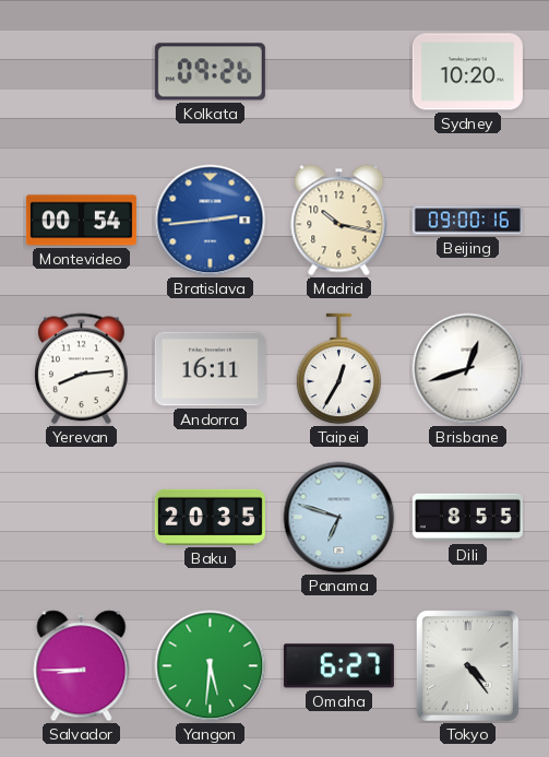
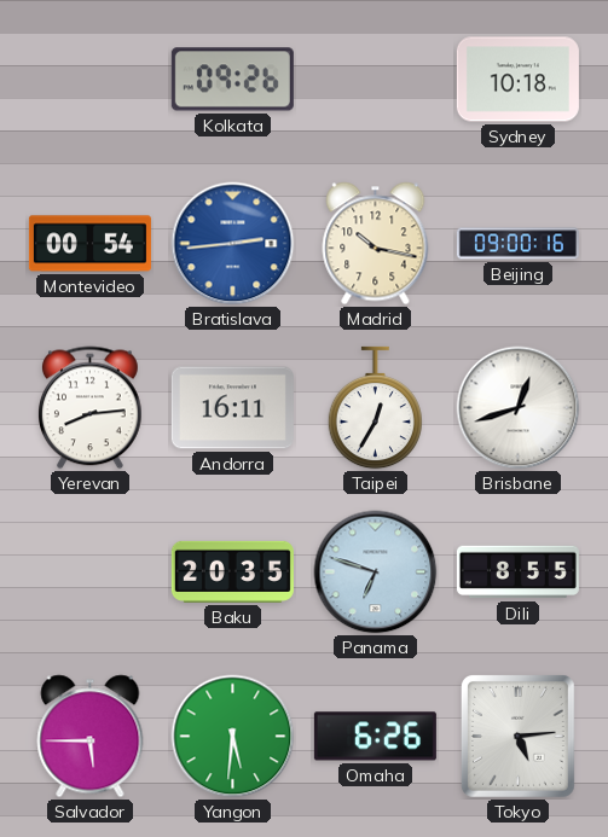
Sydney: 10:20 -> 10:18
Salvador: 8:45 -> 5:45
Omaha: 6:27 -> 6:26
Tokyo: 4:24 -> 5:14
